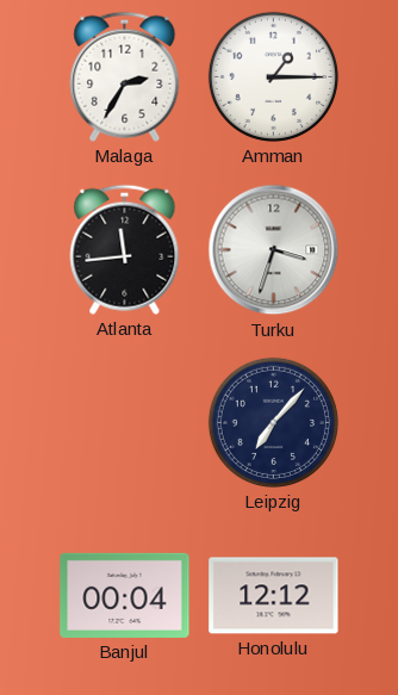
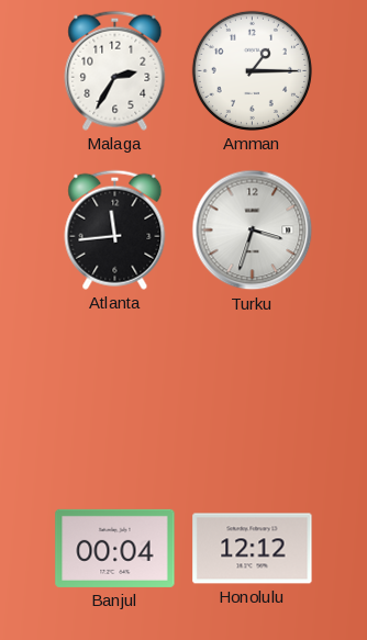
Leipzig: 7:07 -> none
